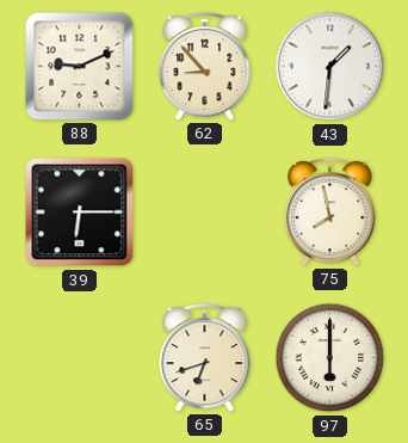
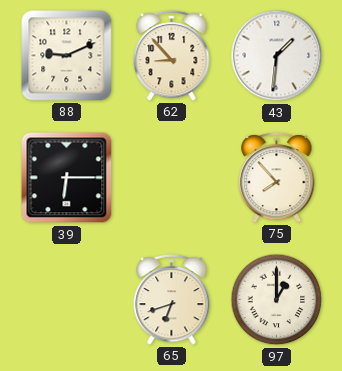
75: 7:58 -> 7:53
97: 6:00 -> 1:00
